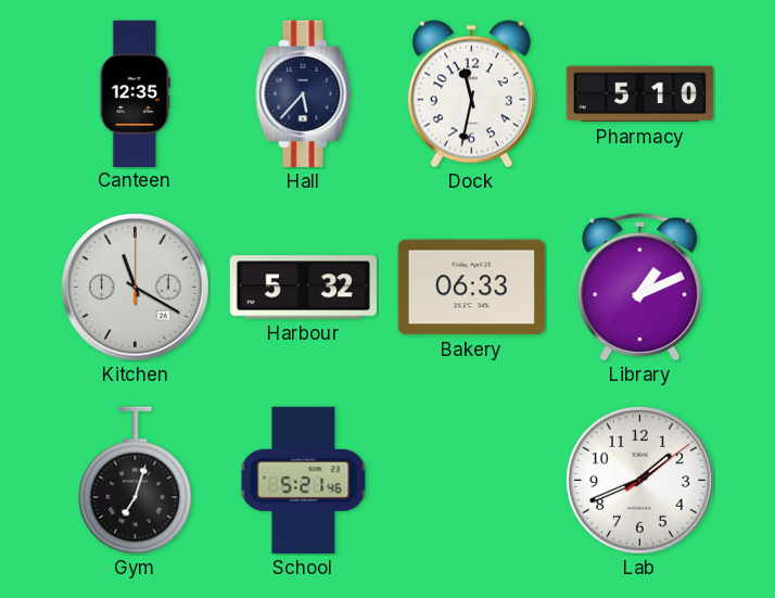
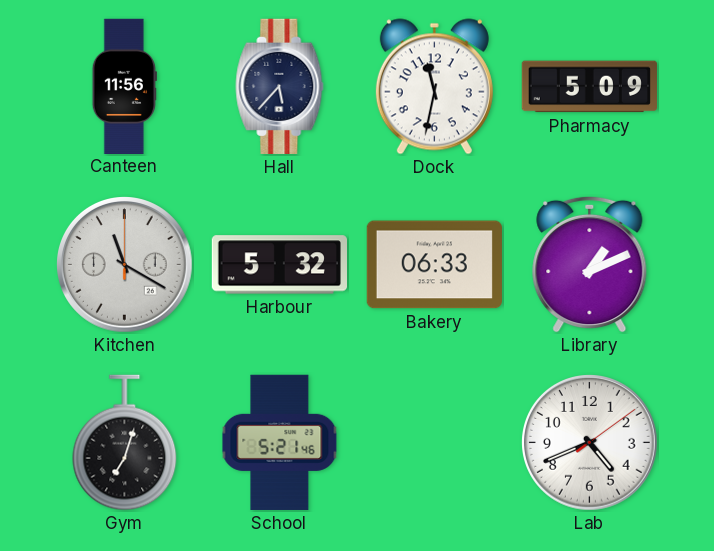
Canteen: 12:35 -> 11:56
Pharmacy: 5:10 -> 5:09
Lab: 1:41 -> 4:41
